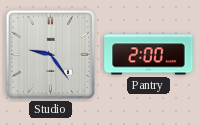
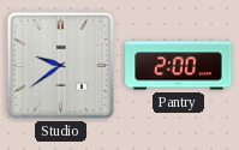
Studio: 9:24 -> 9:39
